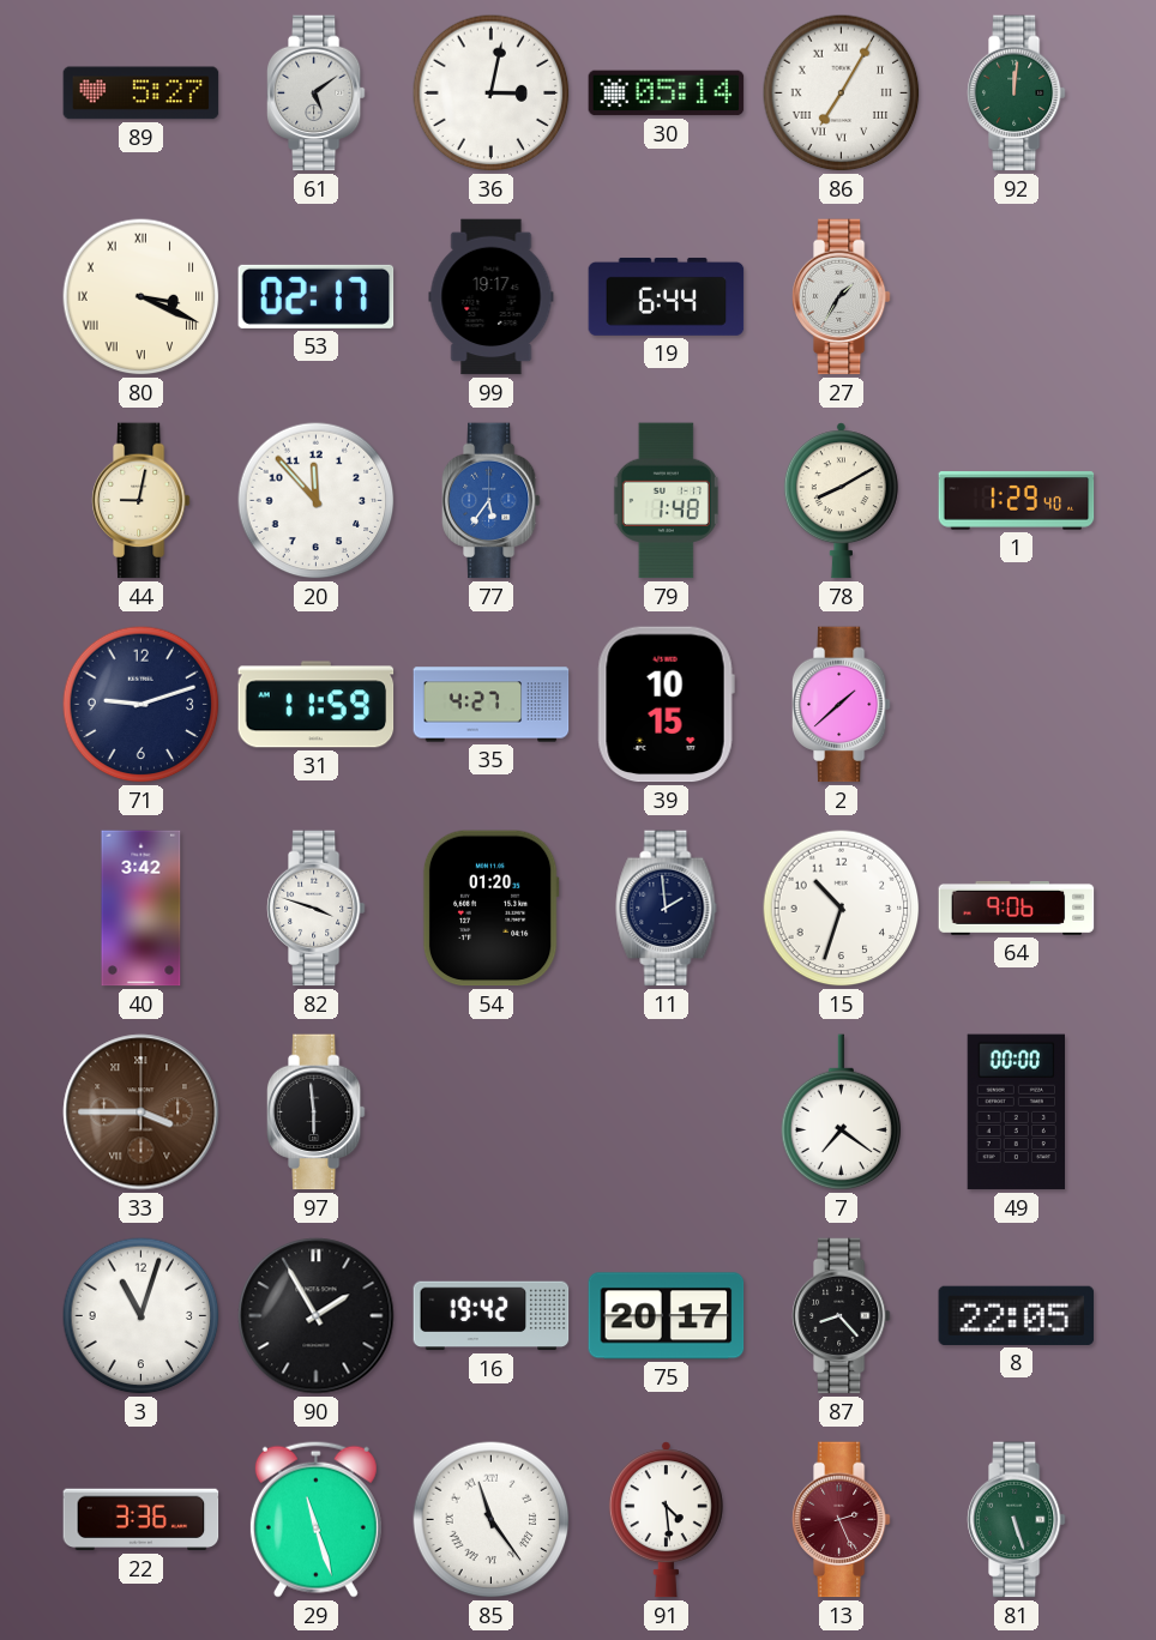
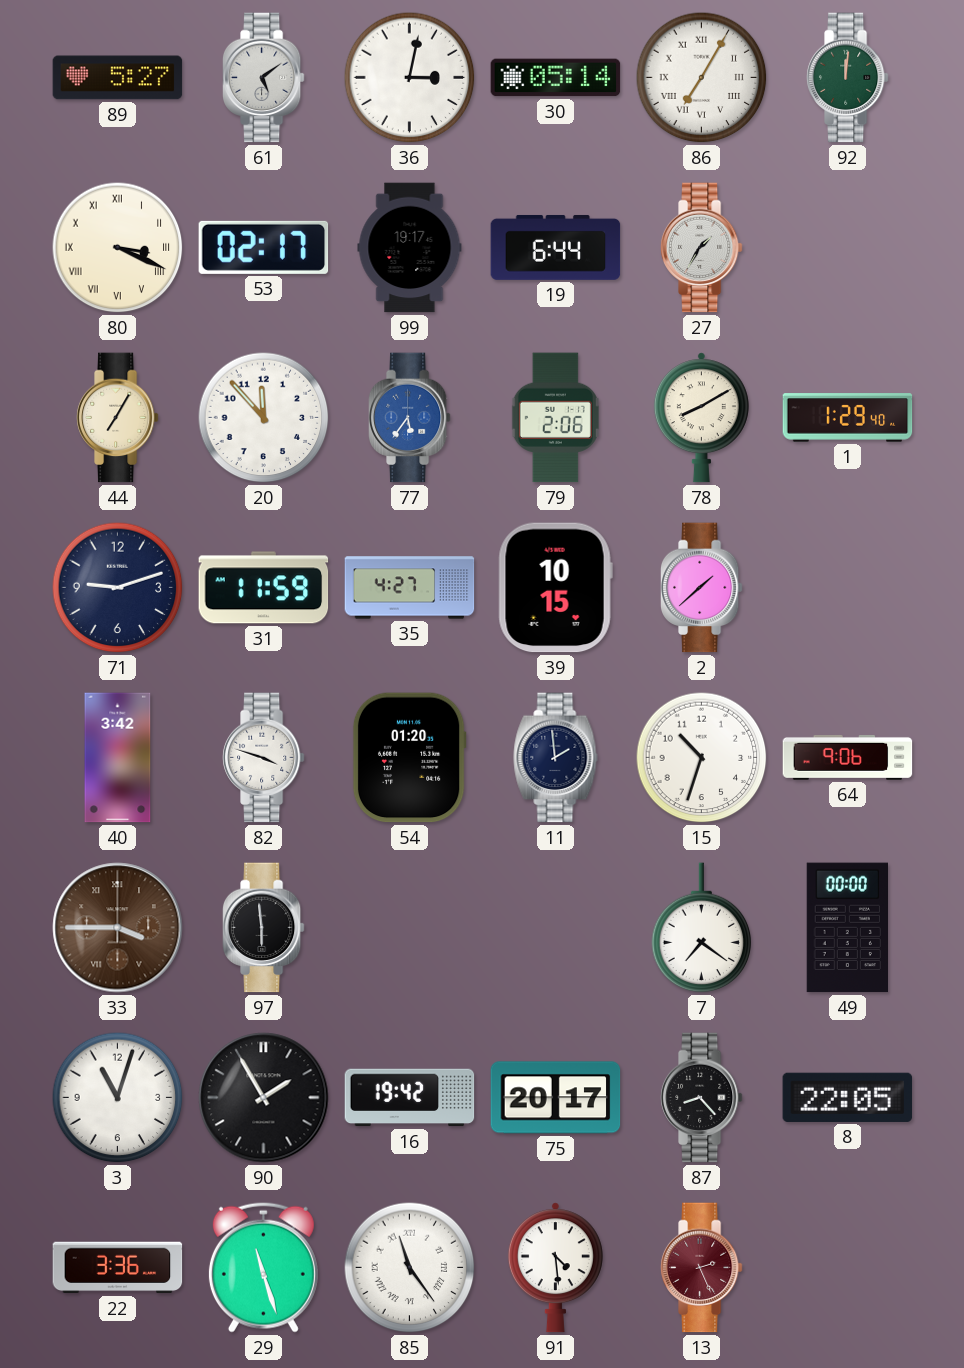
44: 9:02 -> 7:05
79: 1:48 -> 2:06
81: 5:27 -> none
